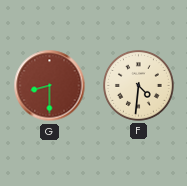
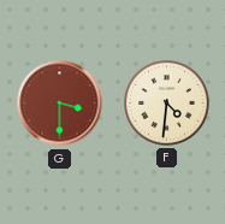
G: 8:30 -> 3:30
